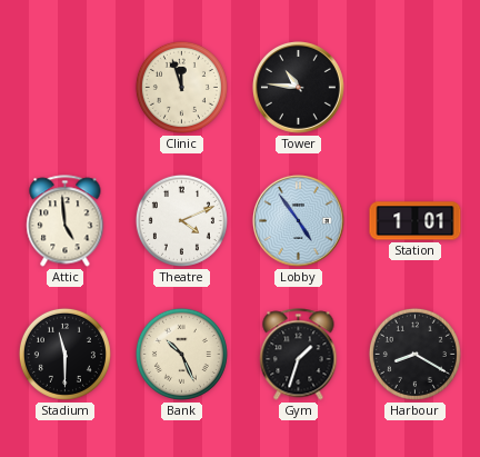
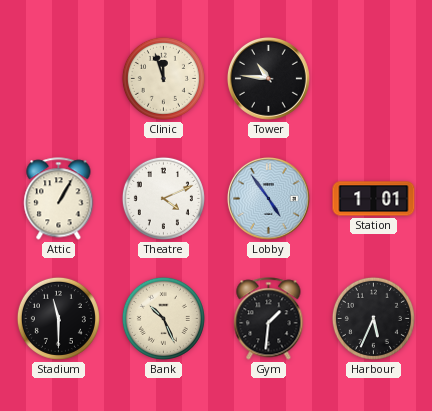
Attic: 4:59 -> 1:05
Gym: 1:33 -> 1:31
Harbour: 8:20 -> 5:34
